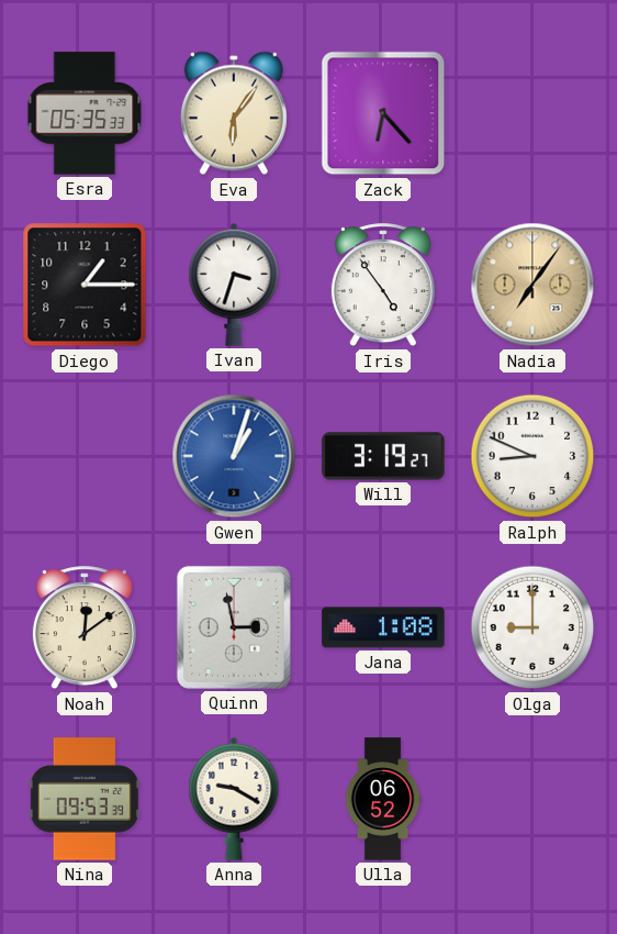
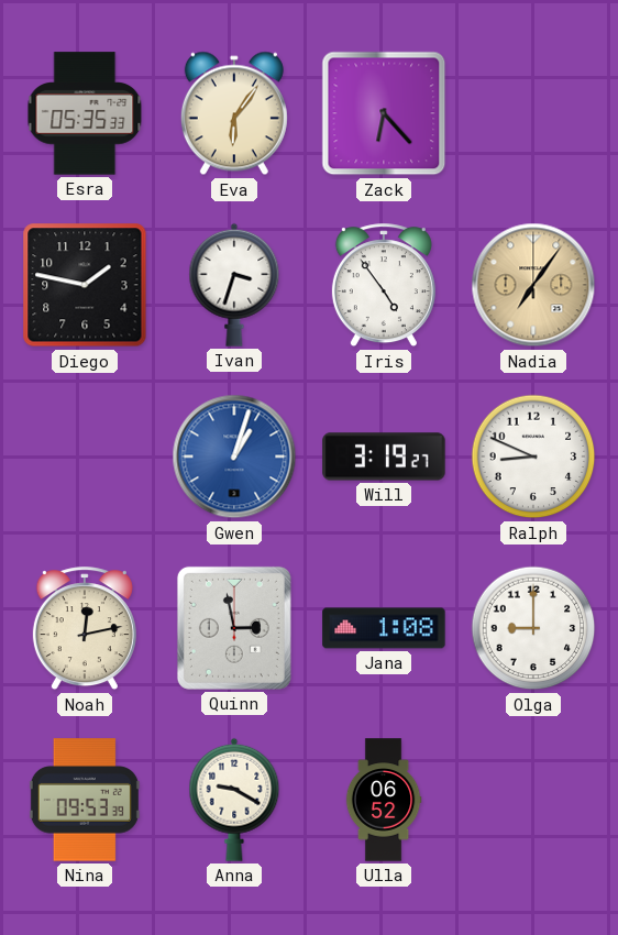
Diego: 1:15 -> 1:47
Noah: 12:09 -> 12:13
